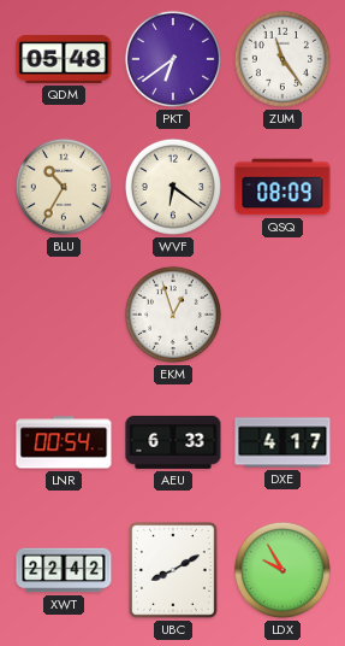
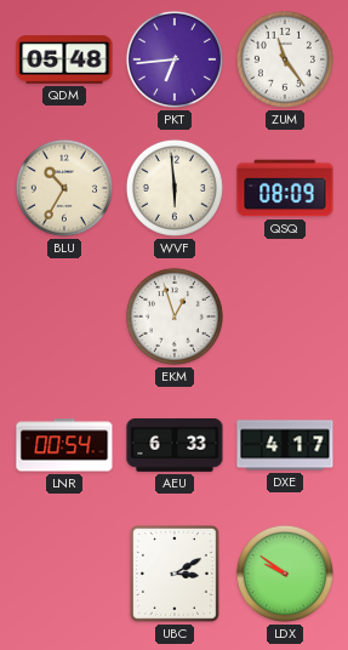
PKT: 6:39 -> 6:44
WVF: 6:21 -> 5:59
XWT: 22:42 -> none
UBC: 8:10 -> 3:10
LDX: 9:55 -> 9:51
